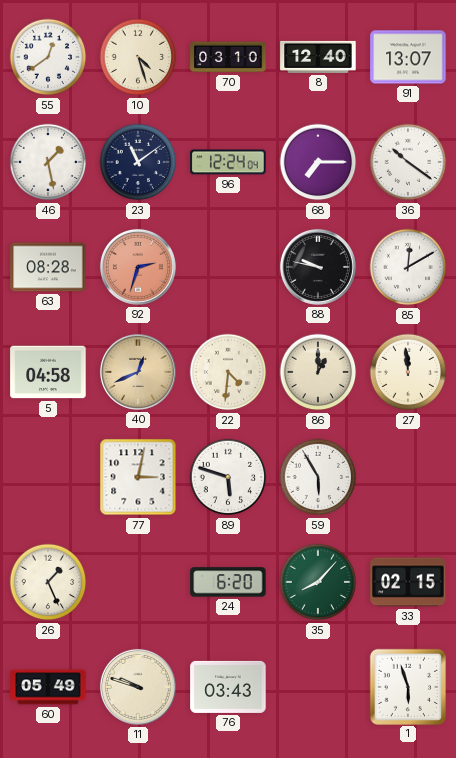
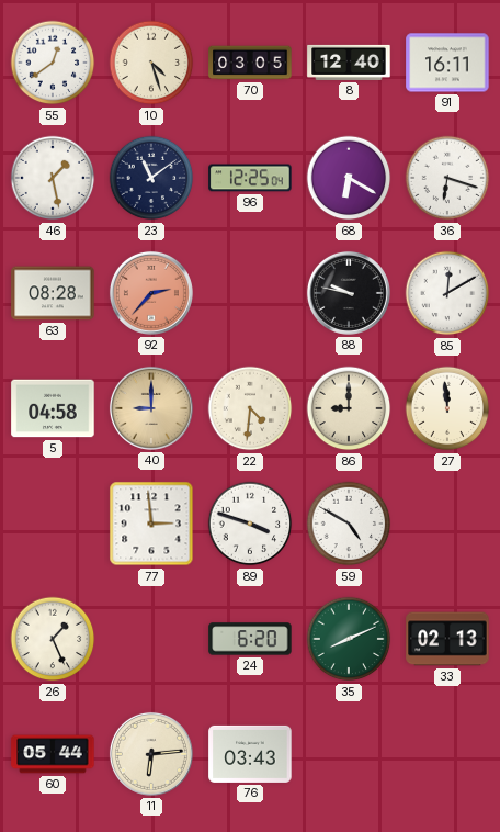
70: 03:10 -> 03:05
91: 13:07 -> 16:11
96: 12:24 -> 12:25
68: 7:15 -> 6:20
36: 10:21 -> 6:18
92: 2:33 -> 2:37
40: 12:41 -> 9:00
86: 1:00 -> 9:00
77: 3:02 -> 2:59
89: 5:48 -> 3:48
59: 5:55 -> 4:50
35: 8:07 -> 8:11
33: 02:15 -> 02:13
60: 05:49 -> 05:44
11: 9:48 -> 6:14
1: 5:57 -> none
